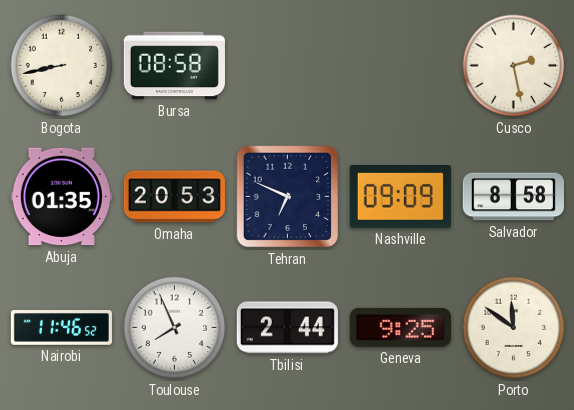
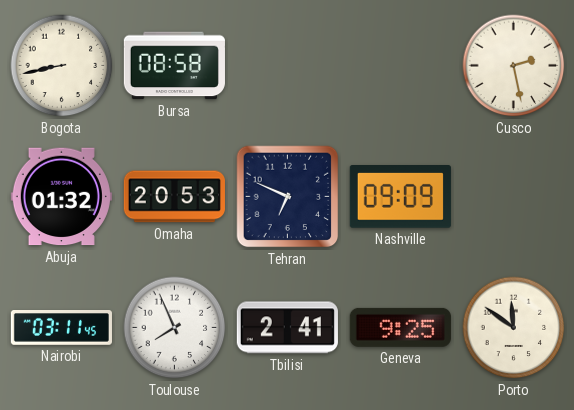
Abuja: 01:35 -> 01:32
Salvador: 8:58 -> none
Nairobi: 11:46 -> 03:11
Tbilisi: 2:44 -> 2:41
